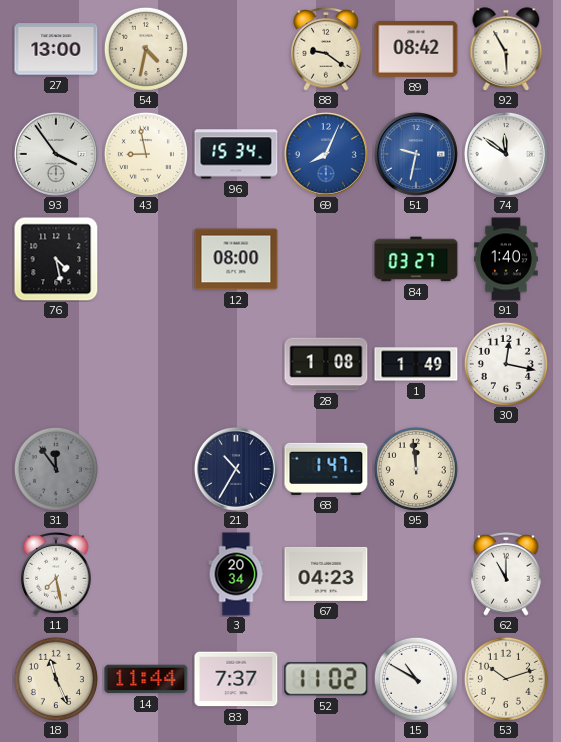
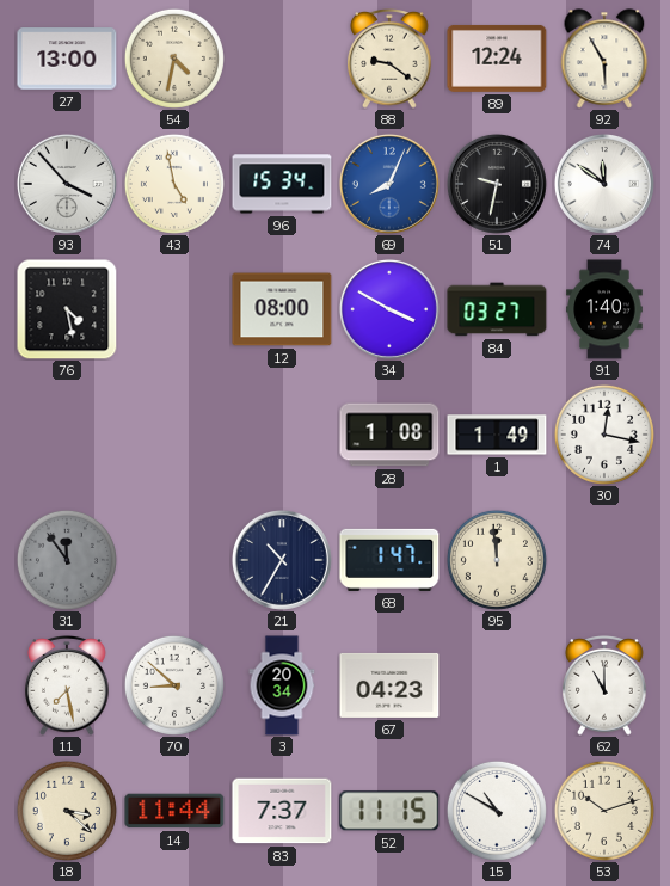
89: 08:42 -> 12:24
93: 3:54 -> 3:53
43: 8:58 -> 4:58
51 dial: blue -> black
34: none -> 3:50
70: none -> 8:52
18: 11:26 -> 3:22
52: 11:02 -> 11:15
